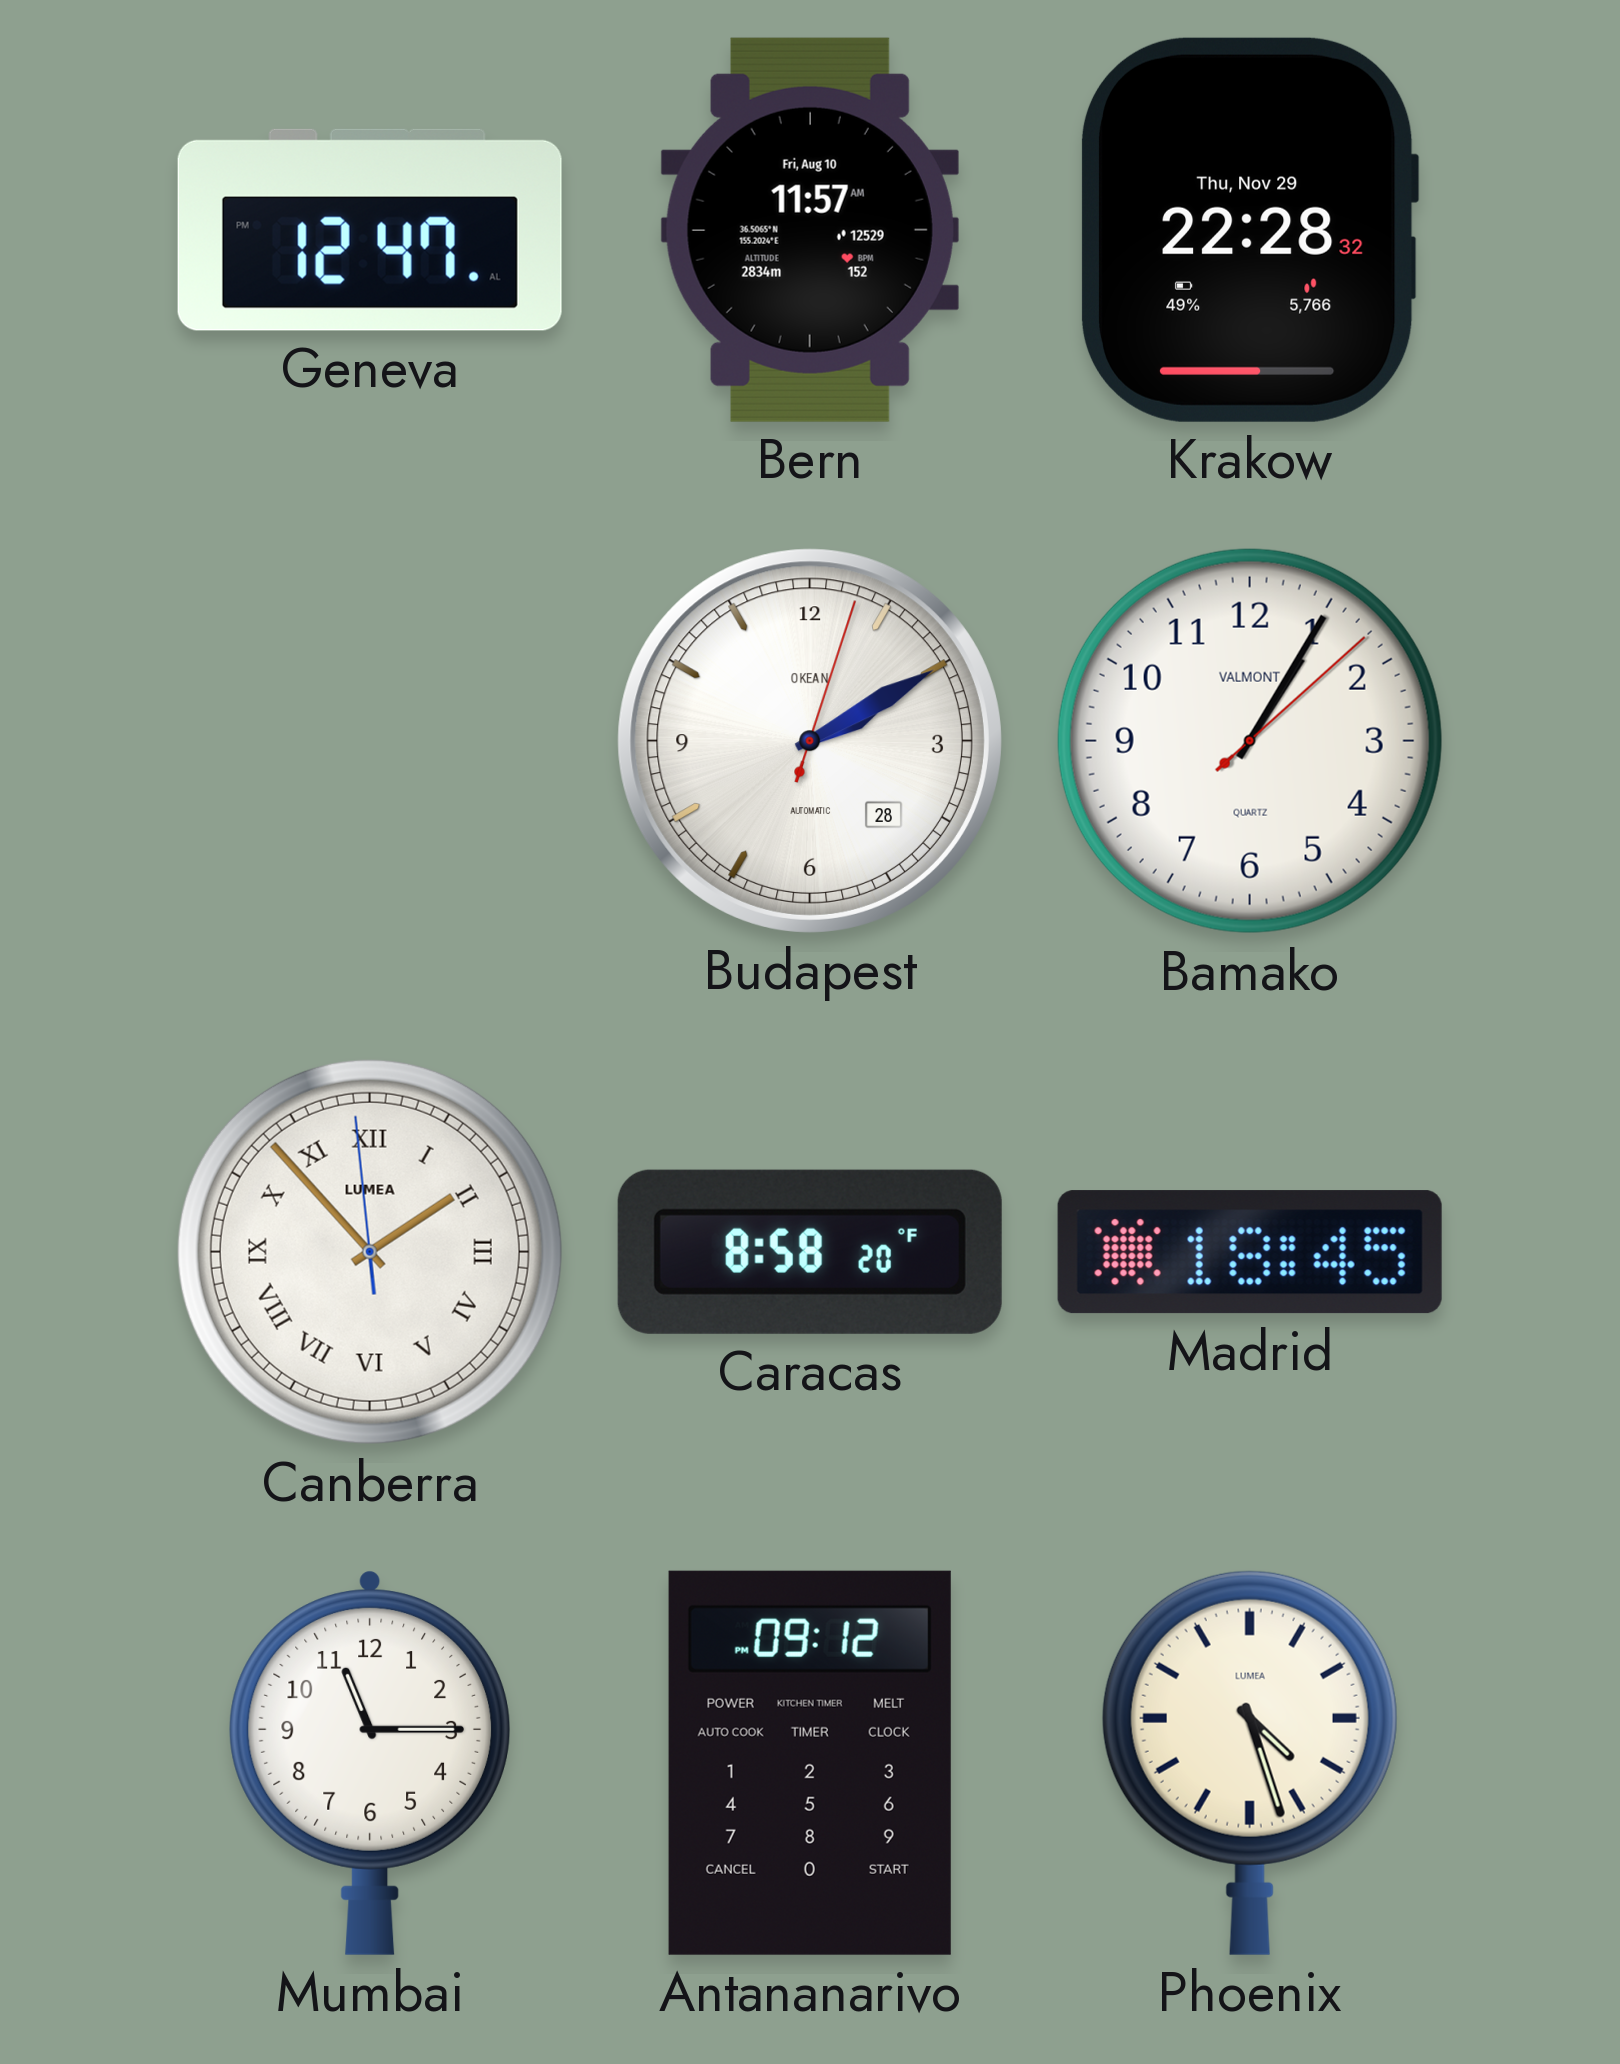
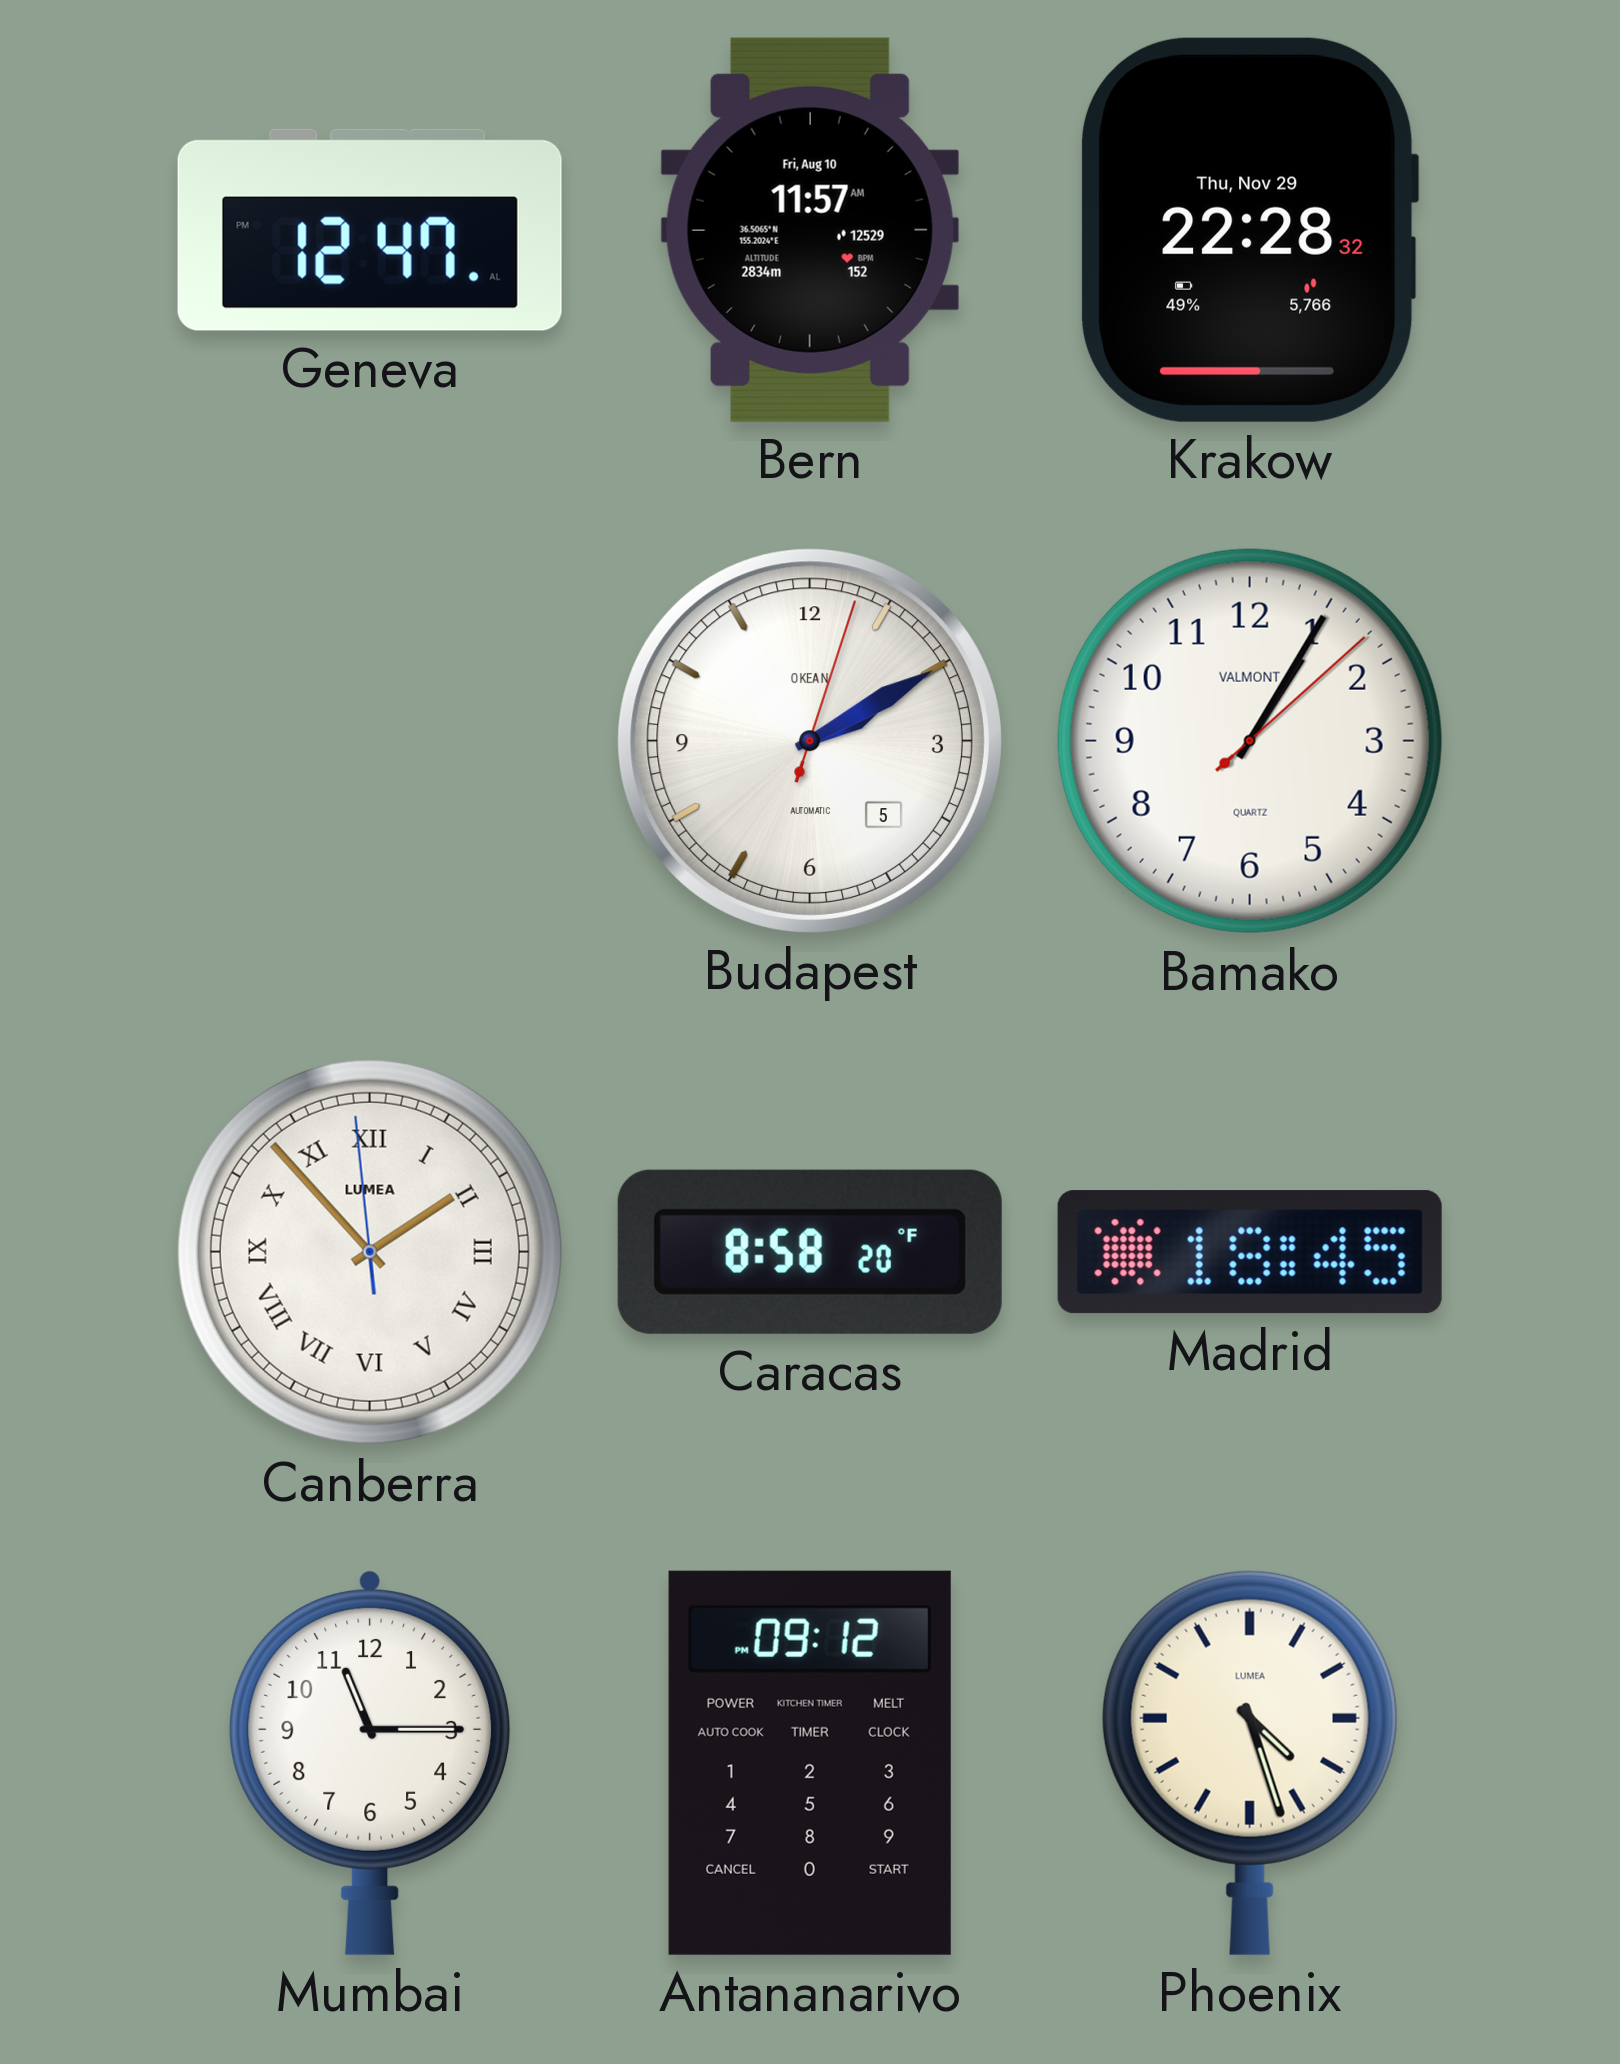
Budapest date: 28 -> 5
